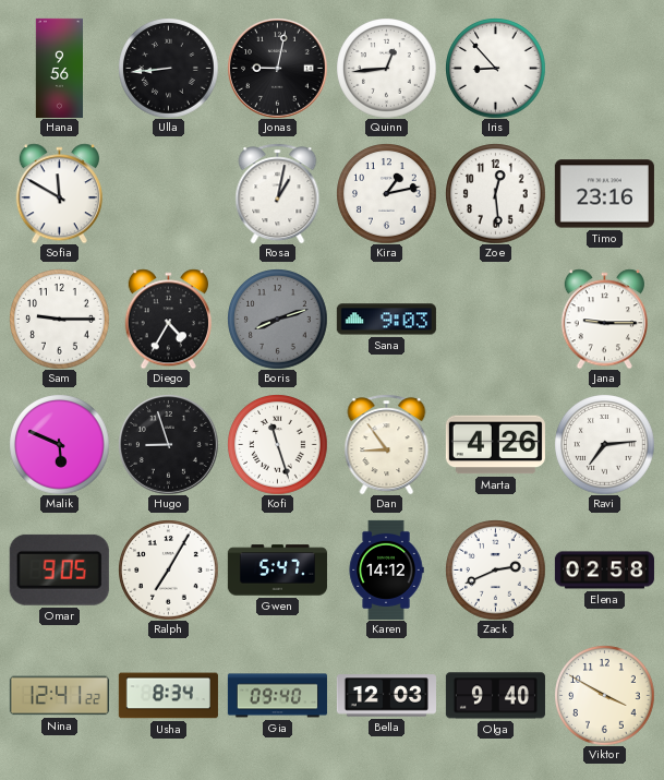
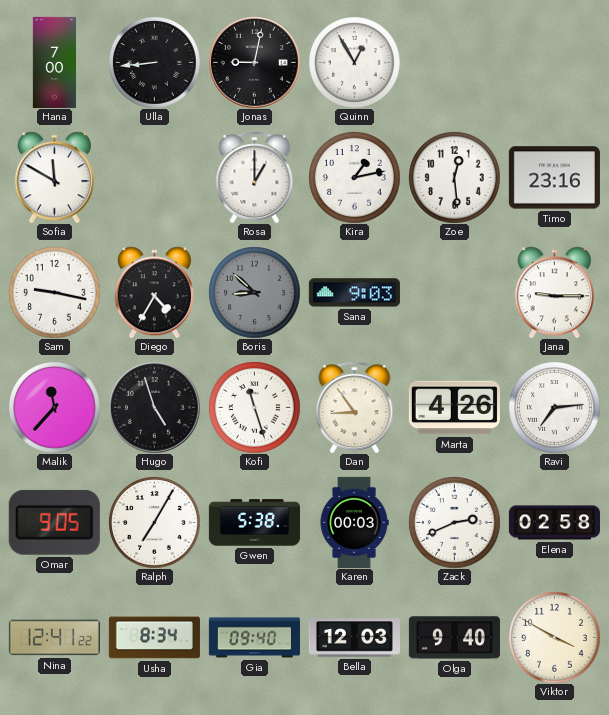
Hana: 9:56 -> 7:00
Quinn: 12:44 -> 12:55
Iris: 8:53 -> none
Rosa: 1:02 -> 1:00
Sam: 9:15 -> 9:17
Boris: 8:12 -> 8:52
Malik: 5:49 -> 11:37
Hugo: 8:57 -> 4:57
Gwen: 5:47 -> 5:38
Karen: 14:12 -> 00:03
